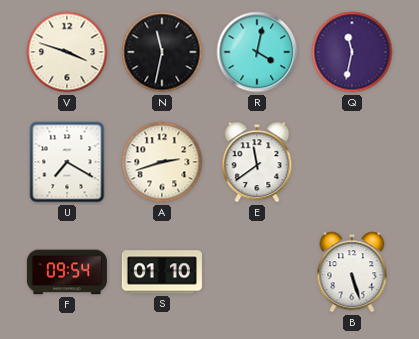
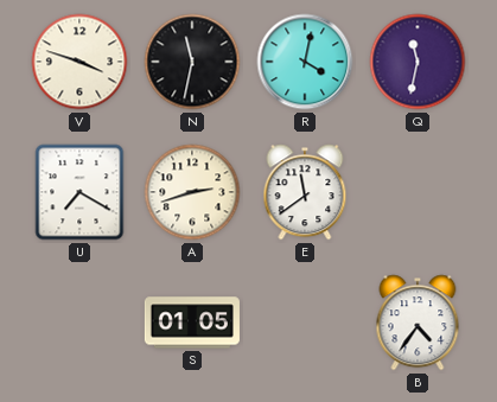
F: 09:54 -> none
S: 01:10 -> 01:05
B: 5:27 -> 4:36
